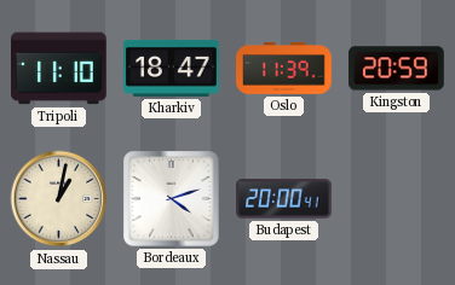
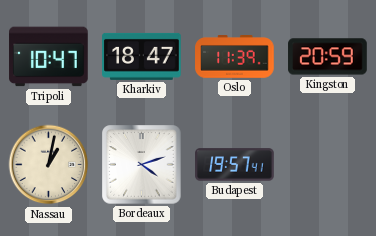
Tripoli: 11:10 -> 10:47
Budapest: 20:00 -> 19:57
